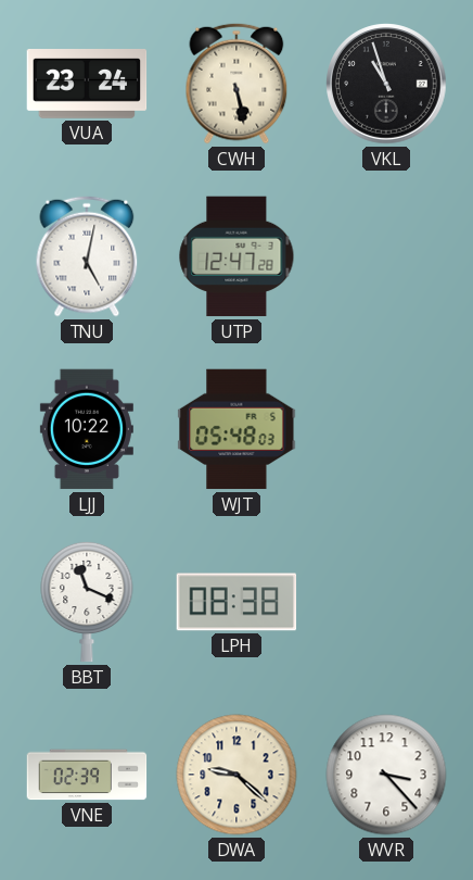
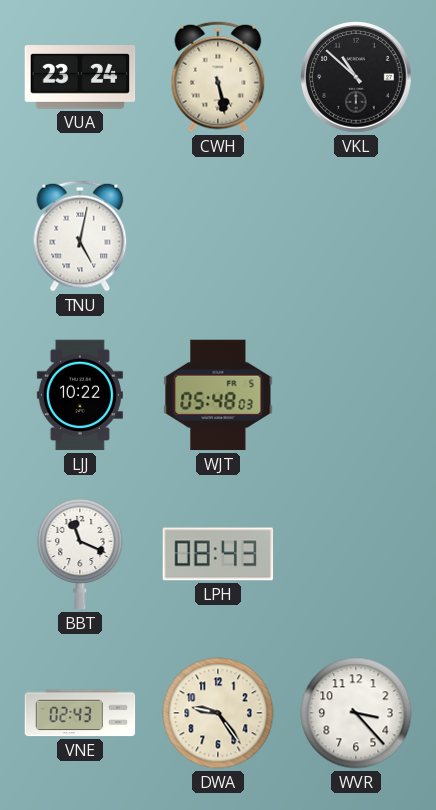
VKL: 10:57 -> 10:52
UTP: 12:47 -> none
LPH: 08:38 -> 08:43
VNE: 02:39 -> 02:43
DWA: 9:22 -> 9:24
